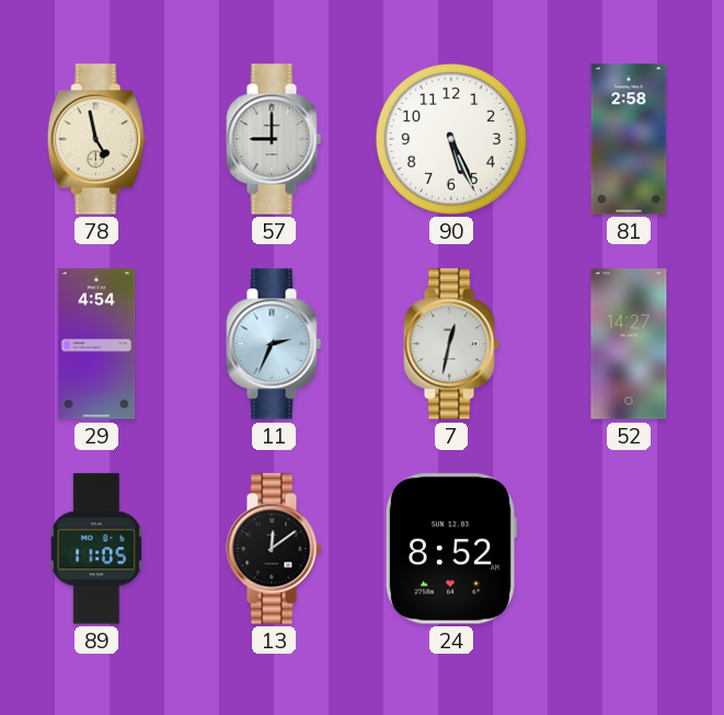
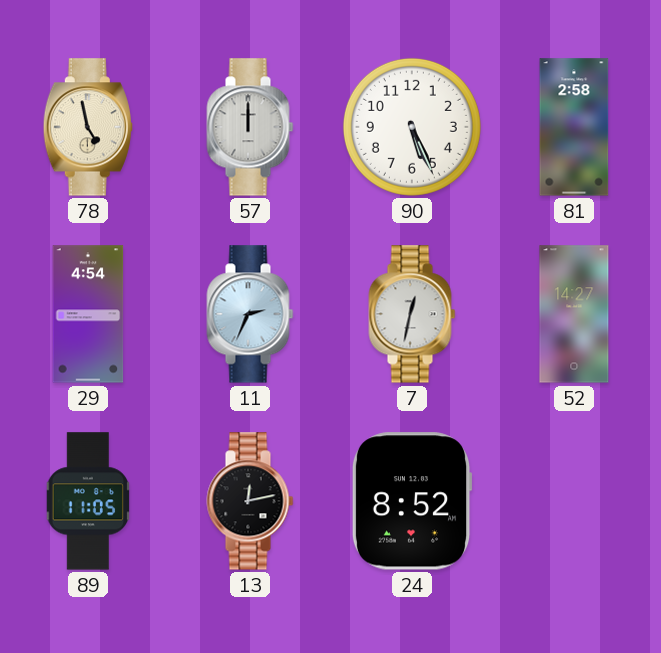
57: 9:00 -> 12:00
13: 12:09 -> 12:13
